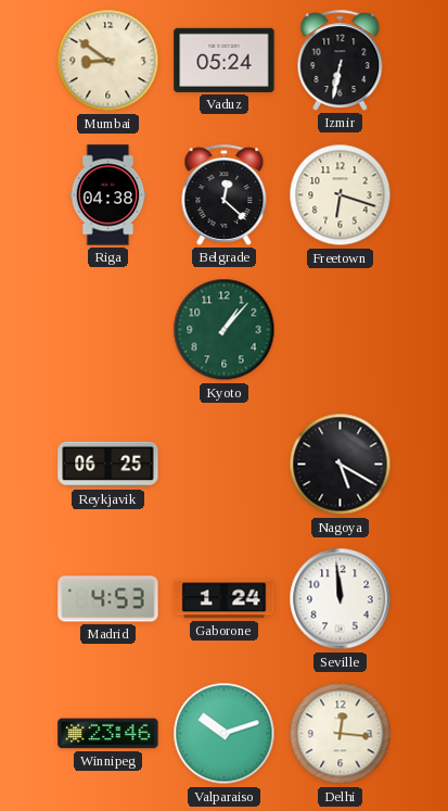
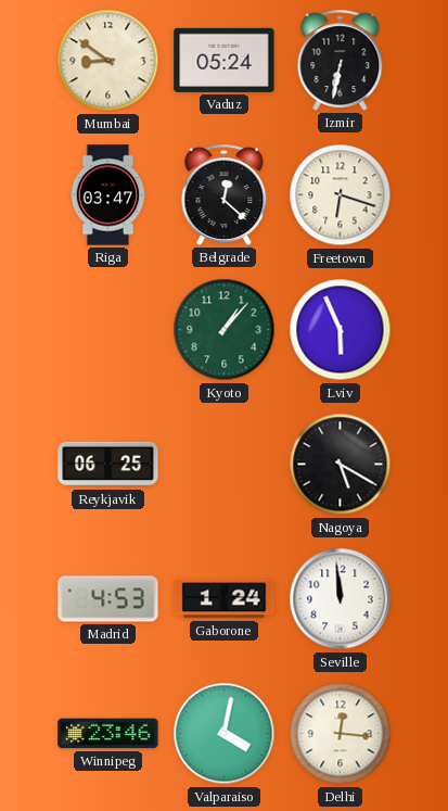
Riga: 04:38 -> 03:47
Lviv: none -> 5:56
Valparaiso: 10:12 -> 4:02
